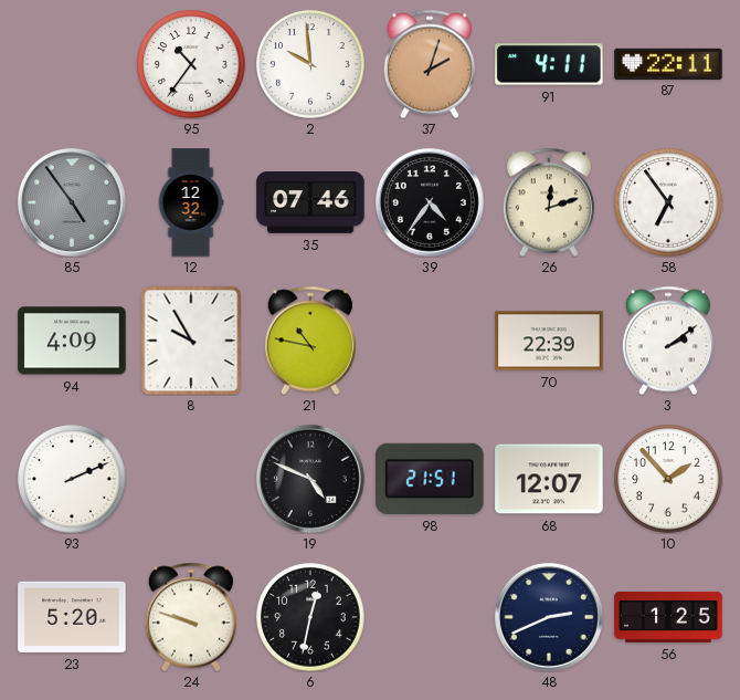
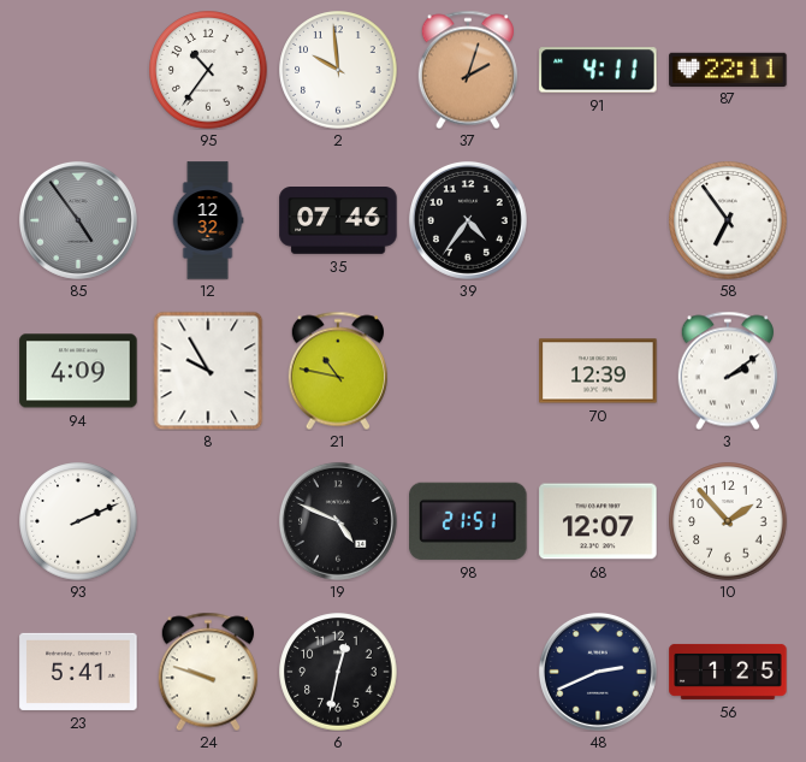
26: 12:12 -> none
70: 22:39 -> 12:39
23: 5:20 -> 5:41
